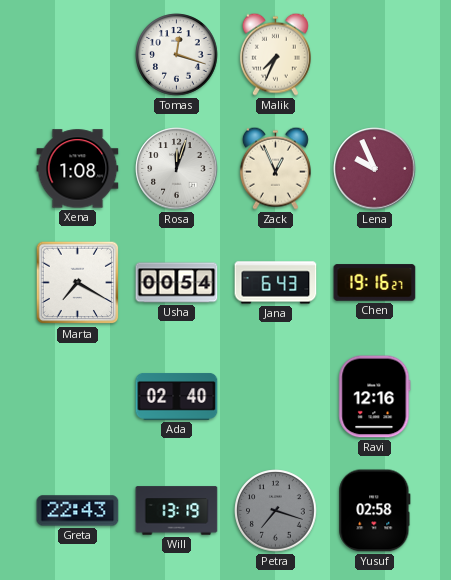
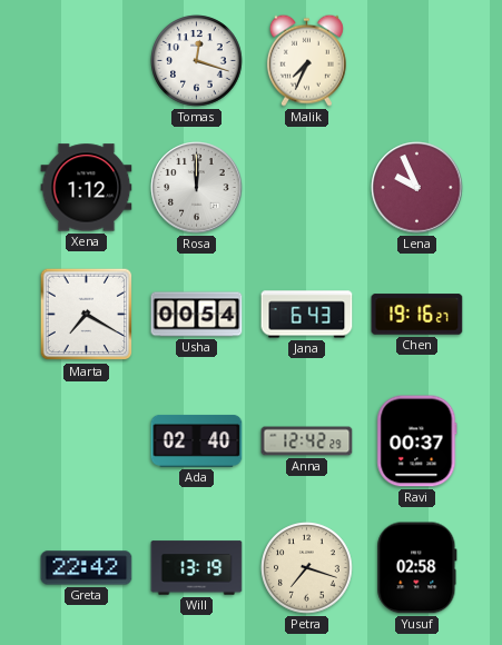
Xena: 1:08 -> 1:12
Rosa: 12:03 -> 12:00
Zack: 12:56 -> none
Anna: none -> 12:42
Ravi: 12:16 -> 00:37
Greta: 22:43 -> 22:42
Petra dial: grey -> cream
